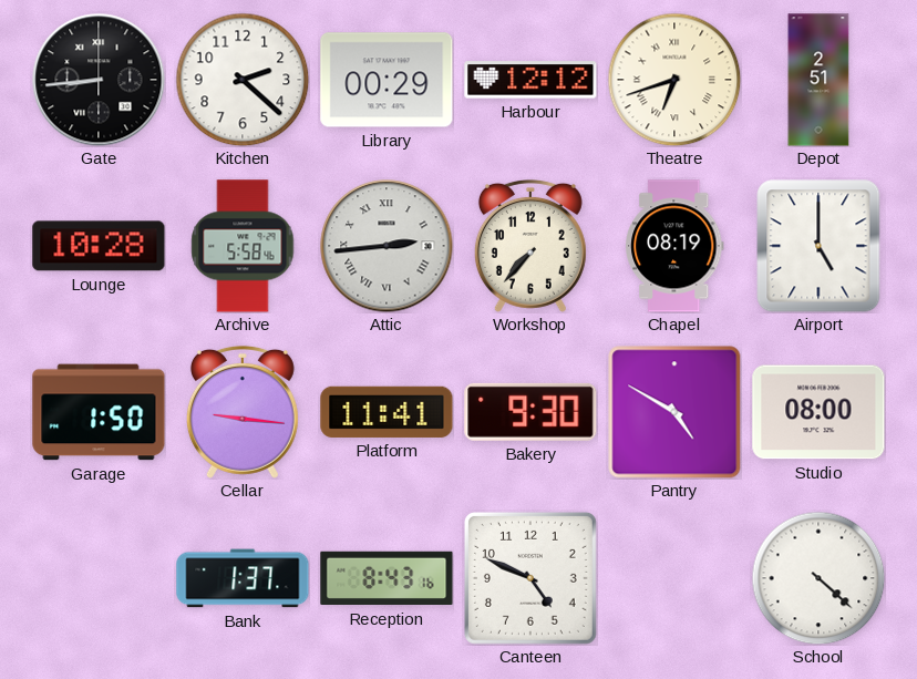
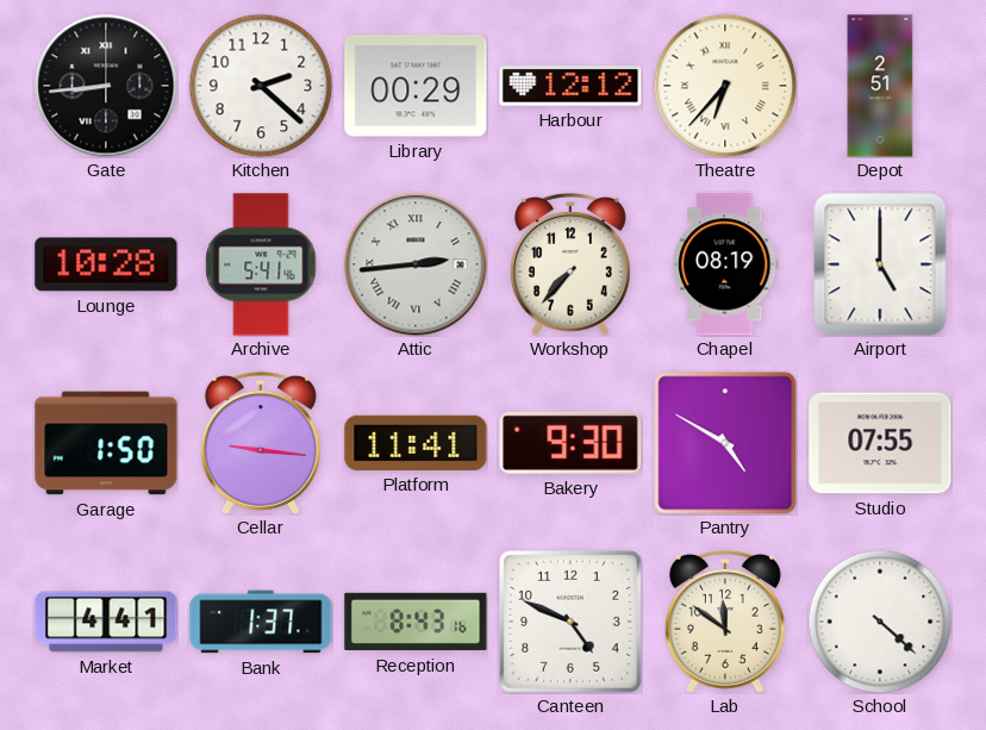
Theatre: 6:42 -> 6:37
Archive: 5:58 -> 5:41
Studio: 08:00 -> 07:55
Market: none -> 4:41
Lab: none -> 11:51
